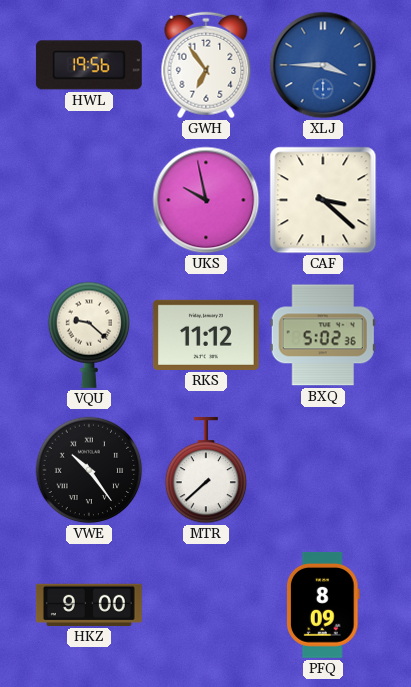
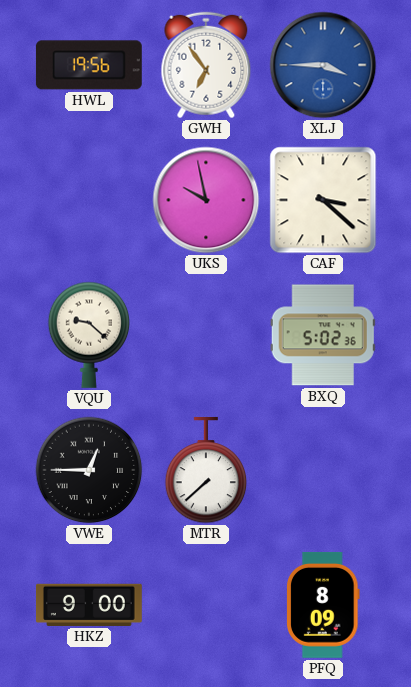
RKS: 11:12 -> none
VWE: 10:24 -> 12:45
